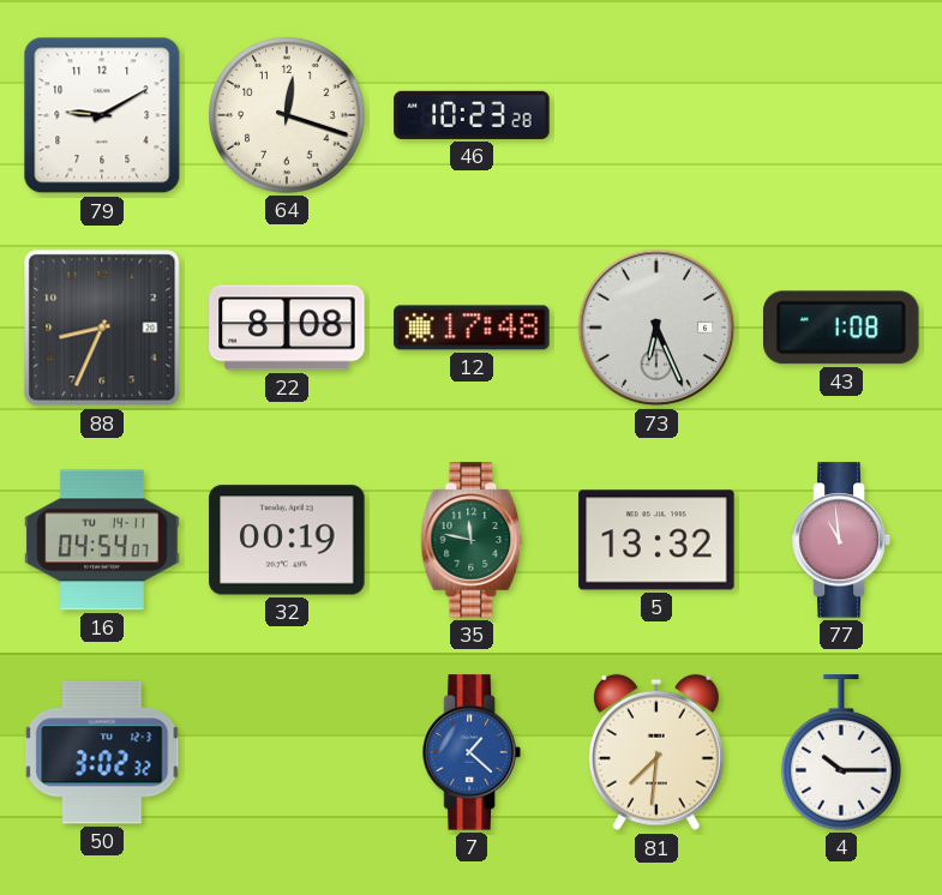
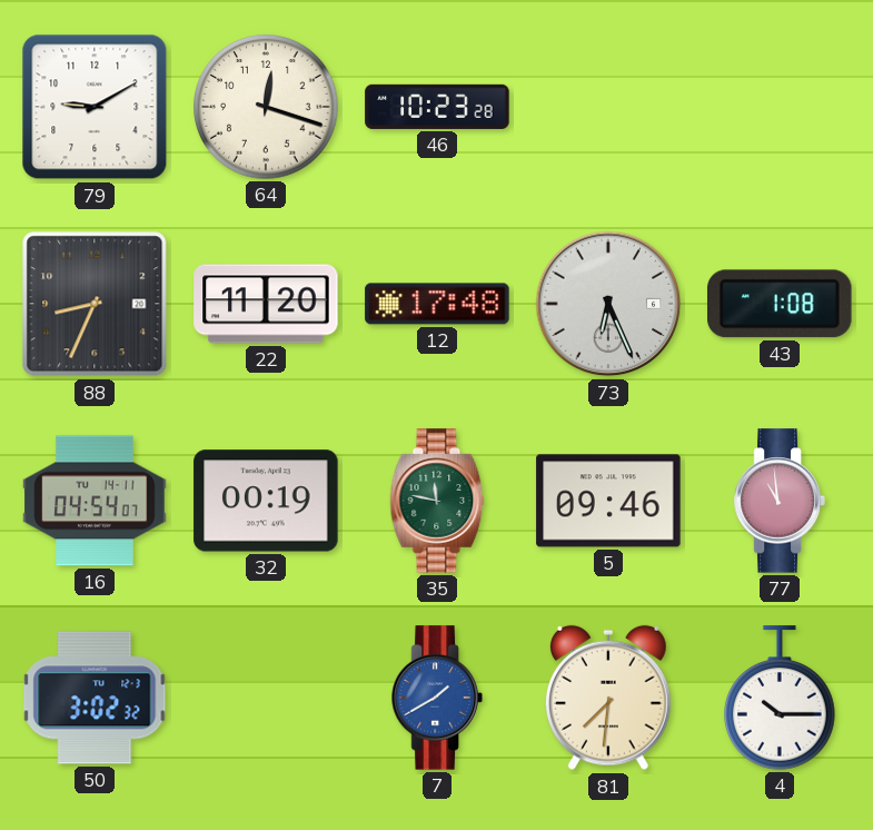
22: 8:08 -> 11:20
5: 13:32 -> 09:46
7: 1:22 -> 1:40
